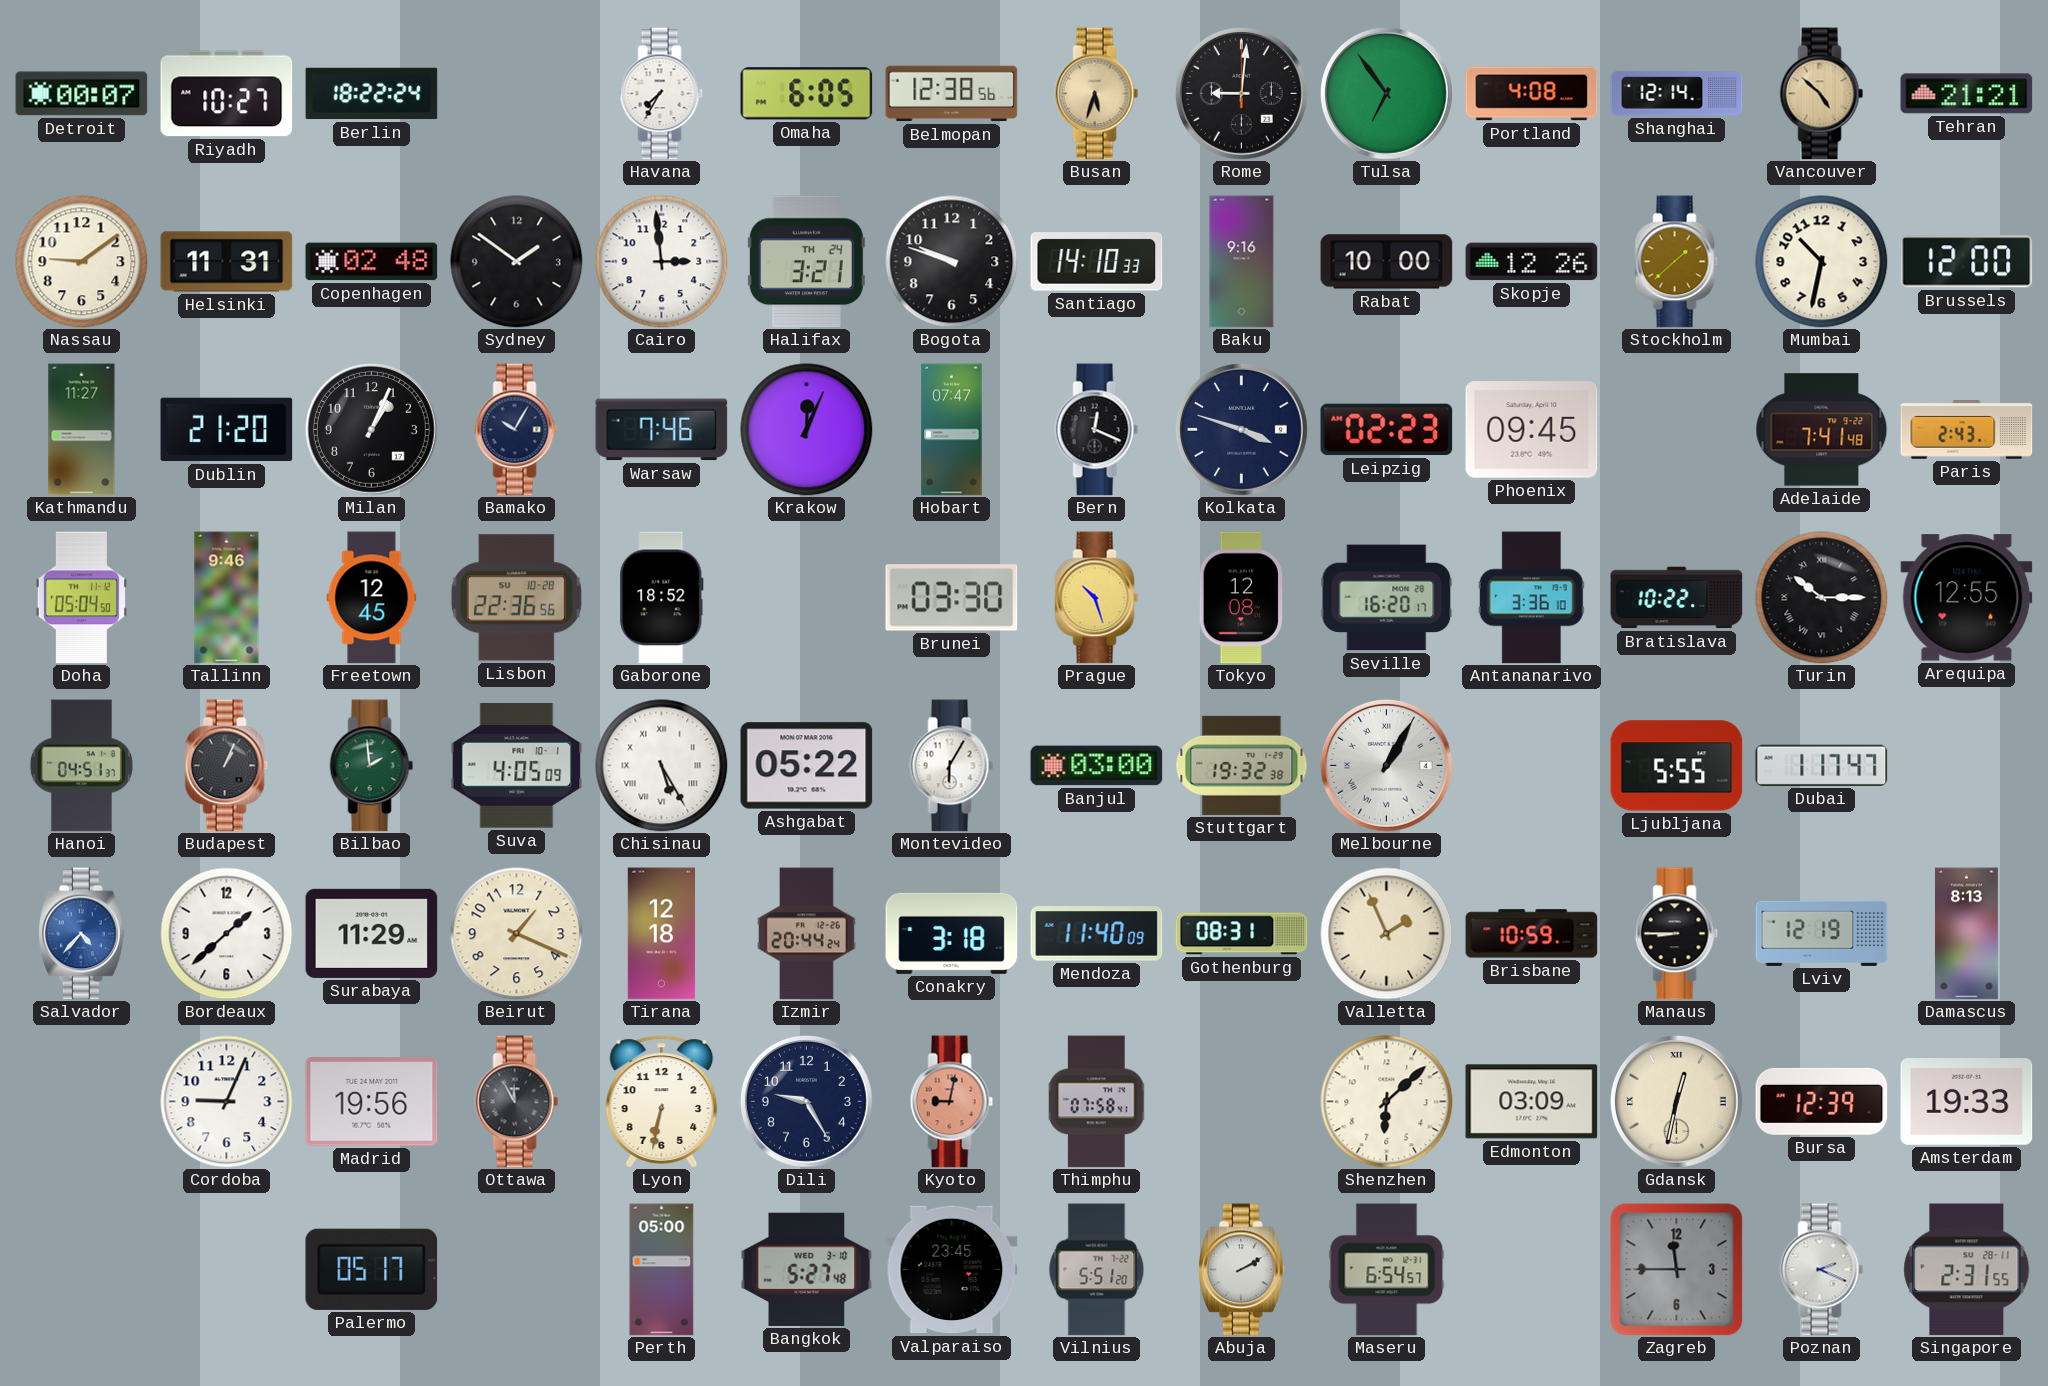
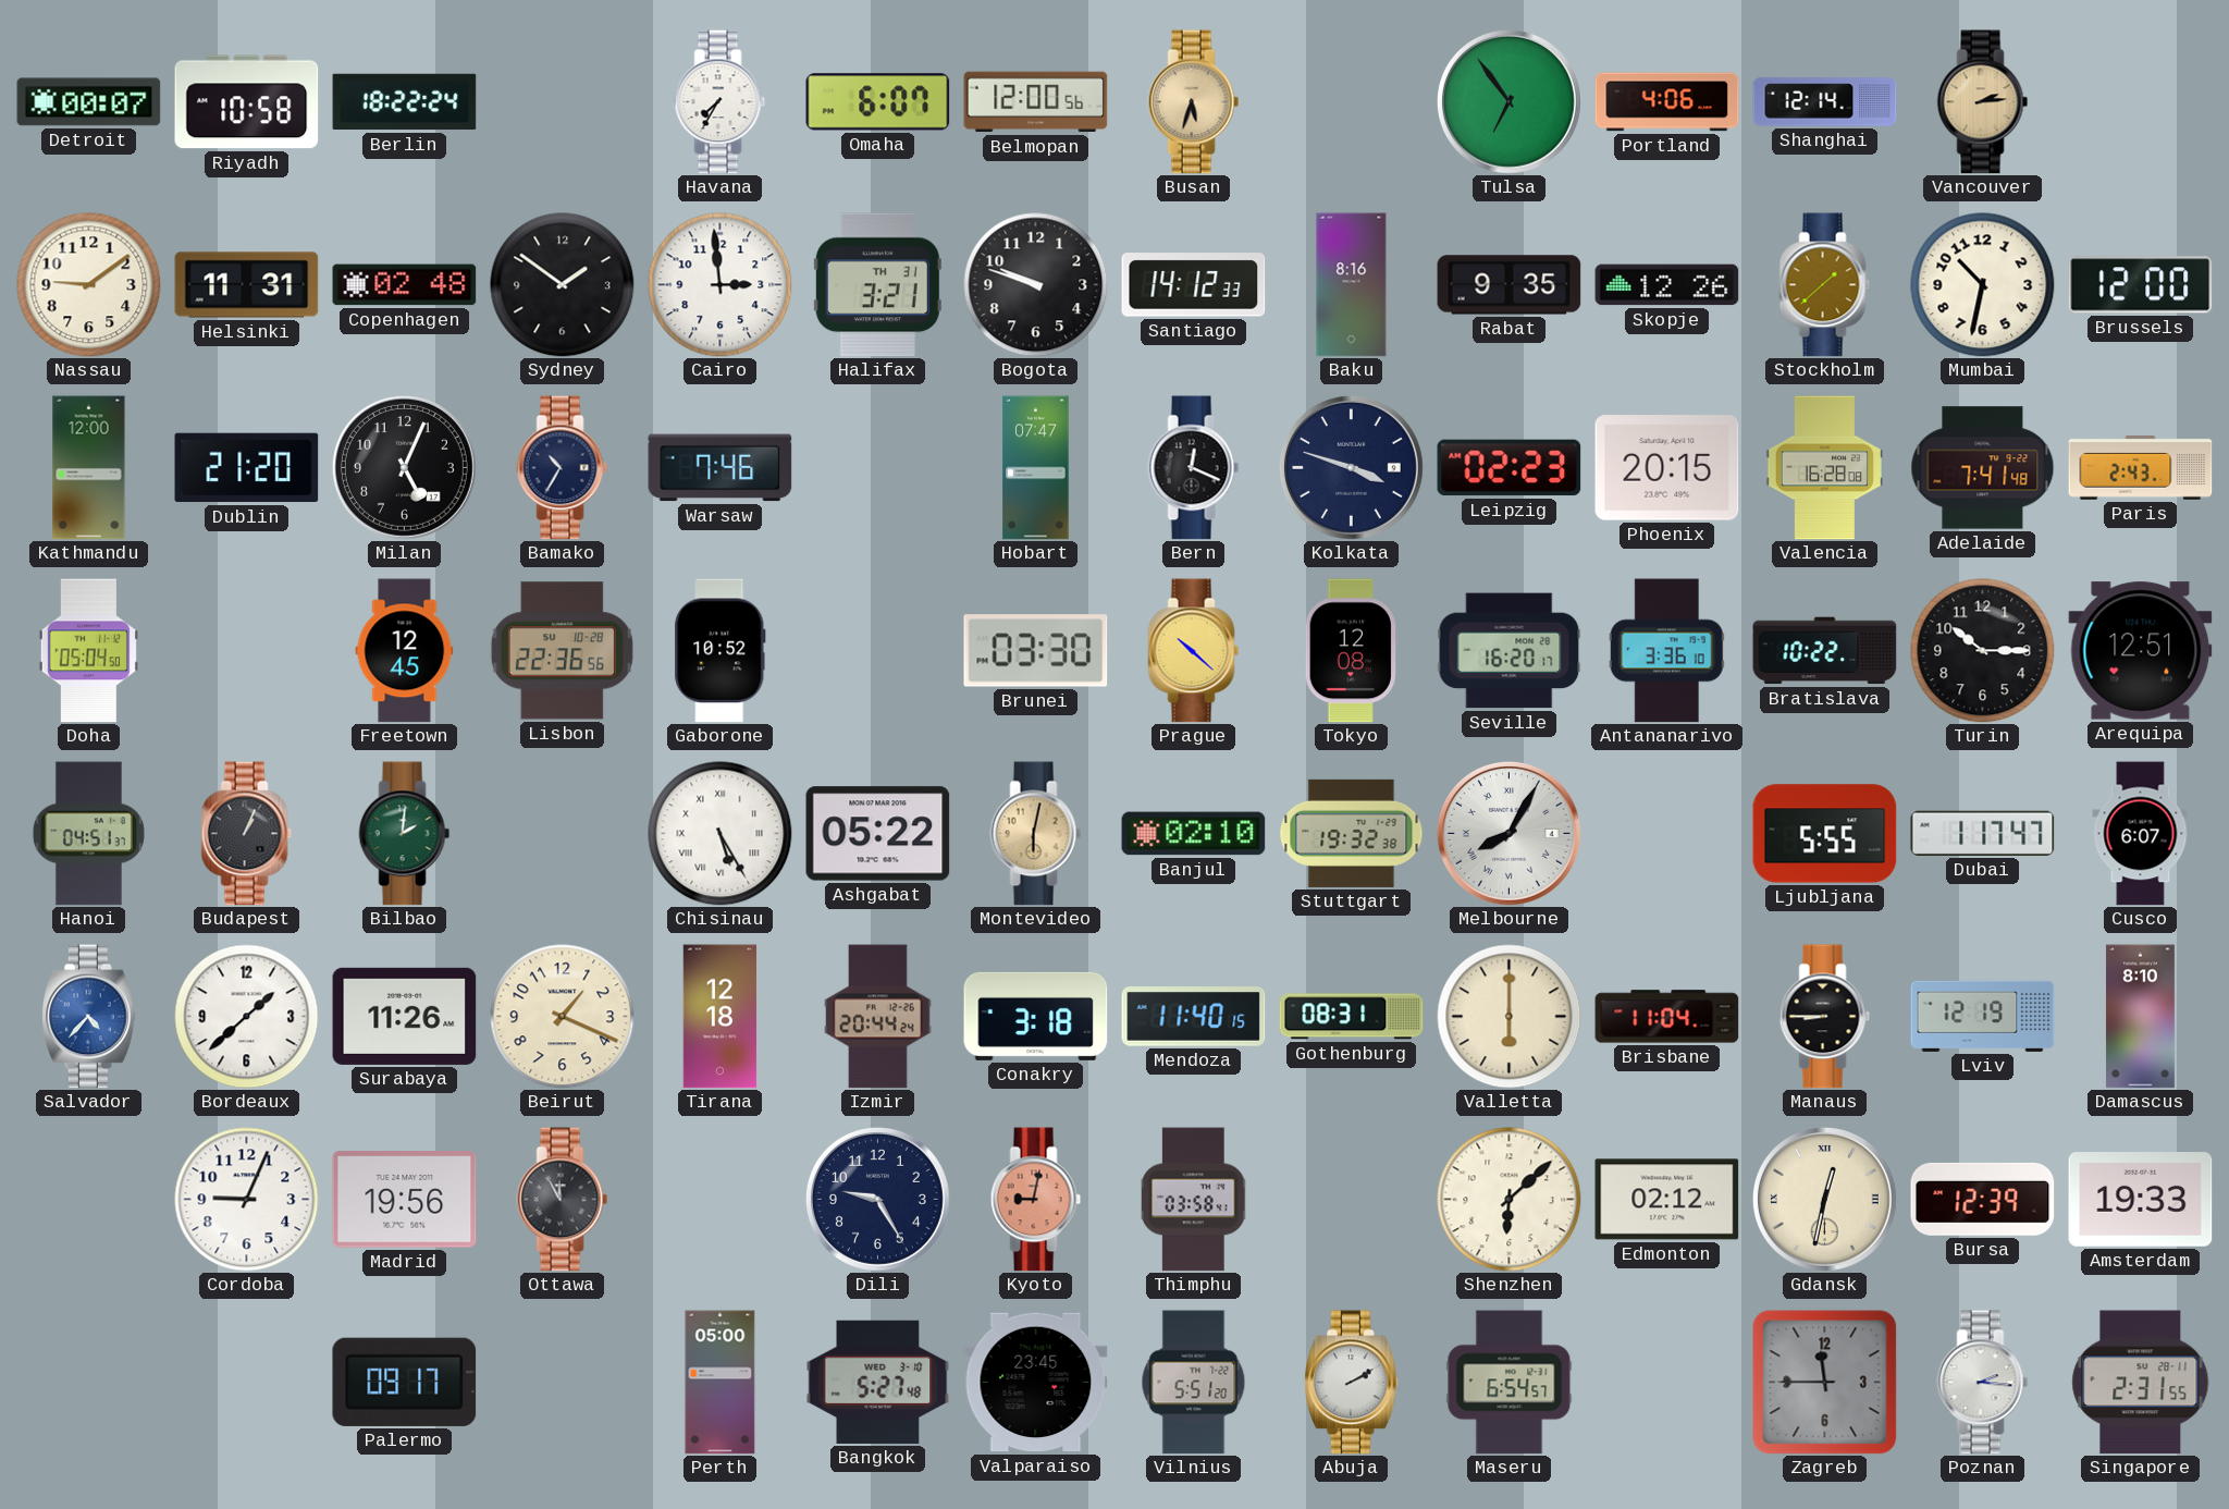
Riyadh: 10:27 -> 10:58
Omaha: 6:05 -> 6:07
Belmopan: 12:38 -> 12:00
Rome: 9:01 -> none
Portland: 4:08 -> 4:06
Vancouver: 4:52 -> 2:14
Tehran: 21:21 -> none
Halifax date: TH 24 -> TH 31
Santiago: 14:10 -> 14:12
Baku: 9:16 -> 8:16
Rabat: 10:00 -> 9:35
Kathmandu: 11:27 -> 12:00
Milan: 1:04 -> 5:04
Bamako: 10:05 -> 10:35
Krakow: 12:04 -> none
Phoenix: 09:45 -> 20:15
Valencia: none -> 16:28
Tallinn: 9:46 -> none
Gaborone: 18:52 -> 10:52
Prague: 10:27 -> 10:22
Turin numerals: Roman -> Arabic
Arequipa: 12:55 -> 12:51
Bilbao: 1:59 -> 2:01
Suva: 4:05 -> none
Montevideo: 6:05 -> 6:02
Montevideo dial: white -> champagne
Banjul: 03:00 -> 02:10
Melbourne: 1:05 -> 8:05
Cusco: none -> 6:07
Surabaya: 11:29 -> 11:26
Mendoza: 11:40:09 -> 11:40:15
Valletta: 1:56 -> 6:00
Brisbane: 10:59 -> 11:04
Damascus: 8:13 -> 8:10
Lyon: 6:32 -> none
Thimphu: 07:58 -> 03:58
Edmonton: 03:09 -> 02:12
Palermo: 05:17 -> 09:17
Poznan: 2:19 -> 2:16
